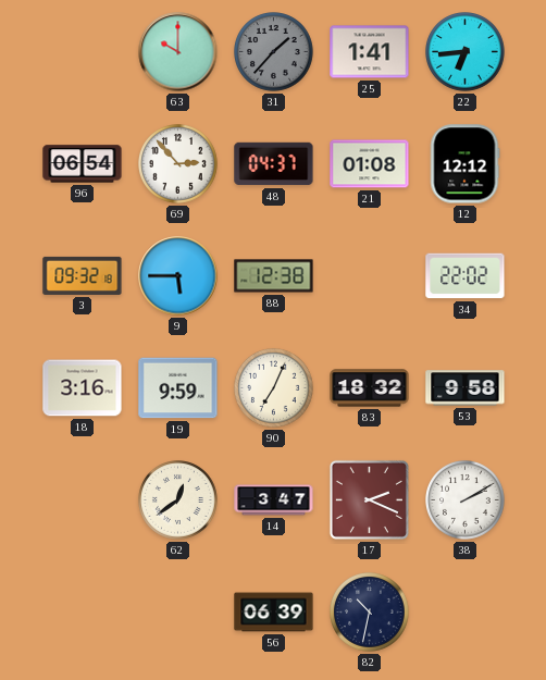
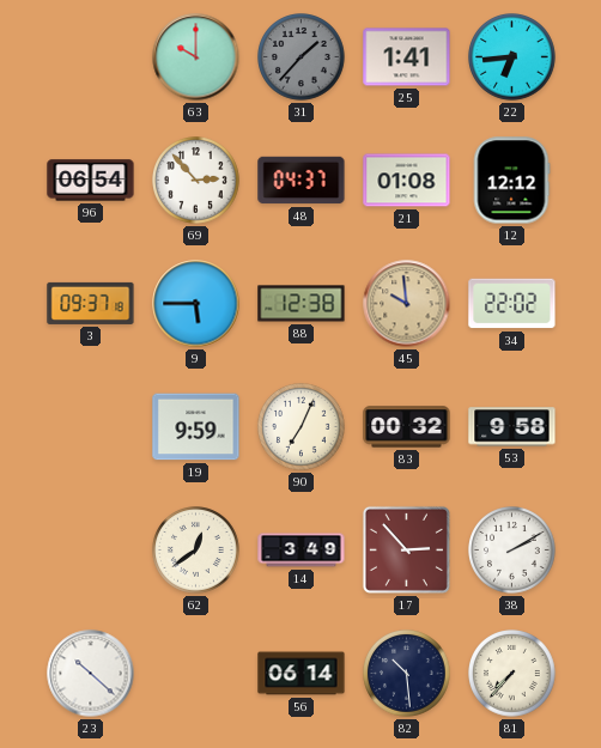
3: 09:32 -> 09:37
45: none -> 9:59
18: 3:16 -> none
83: 18:32 -> 00:32
14: 3:47 -> 3:49
17: 2:19 -> 2:53
23: none -> 10:22
56: 06:39 -> 06:14
82: 10:32 -> 10:29
81: none -> 7:37
